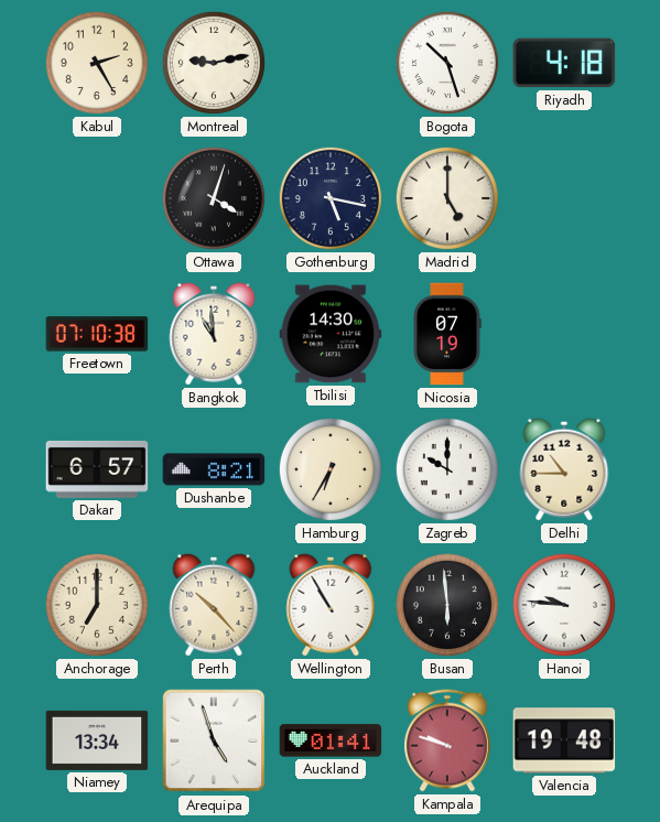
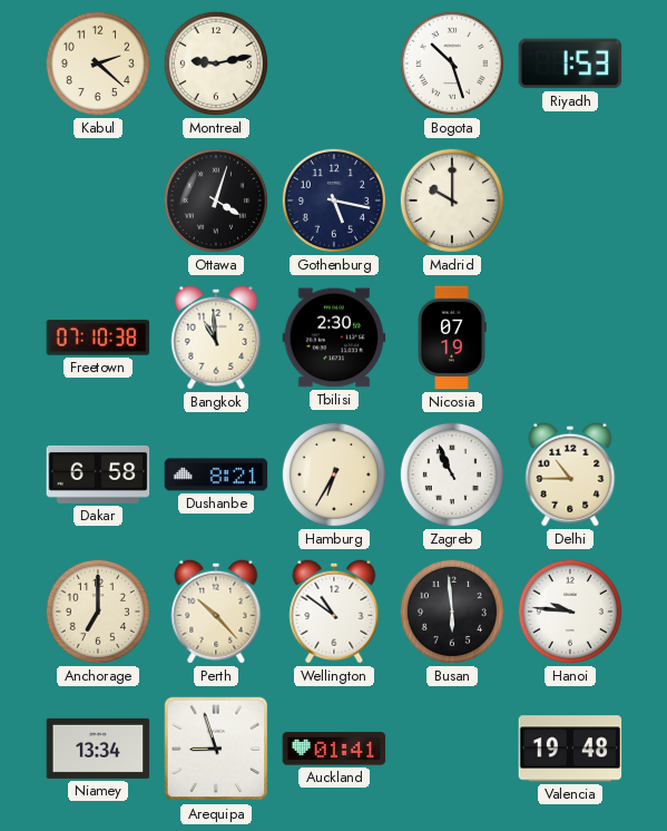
Kabul: 2:25 -> 2:22
Riyadh: 4:18 -> 1:53
Madrid: 5:00 -> 10:00
Tbilisi: 14:30 -> 2:30
Dakar: 6:57 -> 6:58
Zagreb: 10:00 -> 10:56
Wellington: 10:55 -> 10:51
Arequipa: 4:57 -> 8:57
Kampala: 9:48 -> none
